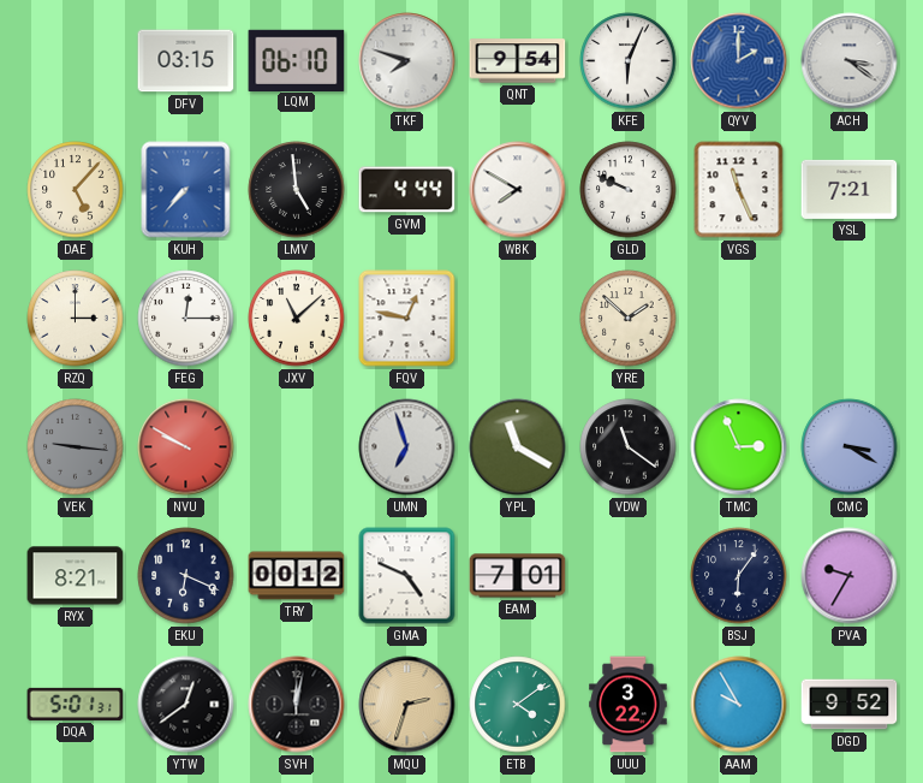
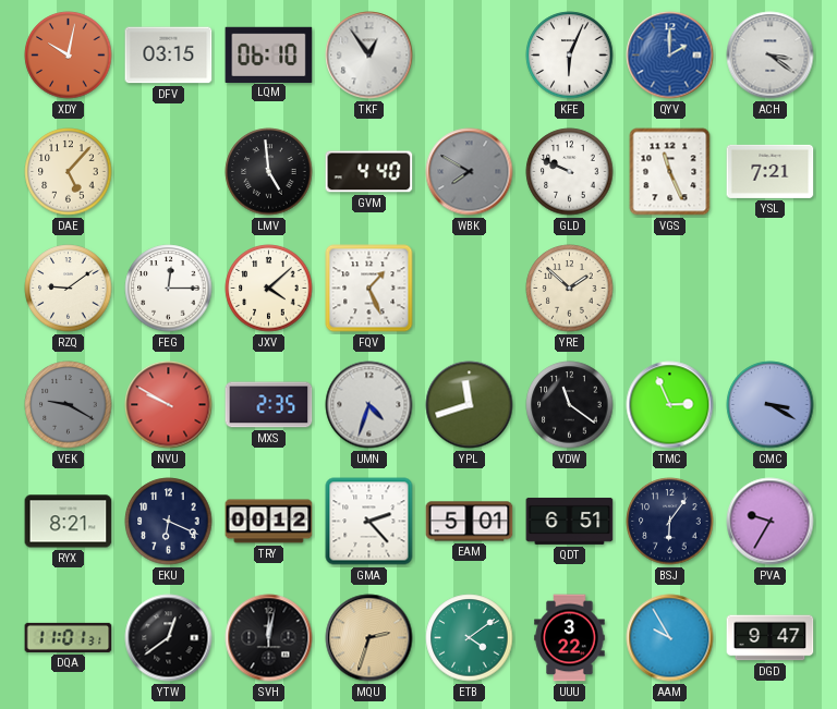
XDY: none -> 10:02
TKF: 7:48 -> 12:54
QNT: 9:54 -> none
KUH: 7:37 -> none
GVM: 4:44 -> 4:40
WBK dial: white -> grey
RZQ: 3:00 -> 9:09
JXV: 11:08 -> 4:08
FQV: 12:47 -> 1:26
VEK: 9:16 -> 9:20
MXS: none -> 2:35
UMN: 6:57 -> 4:33
YPL: 11:20 -> 11:42
GMA: 4:49 -> 2:23
EAM: 7:01 -> 5:01
QDT: none -> 6:51
DQA: 5:01 -> 11:01
DGD: 9:52 -> 9:47
